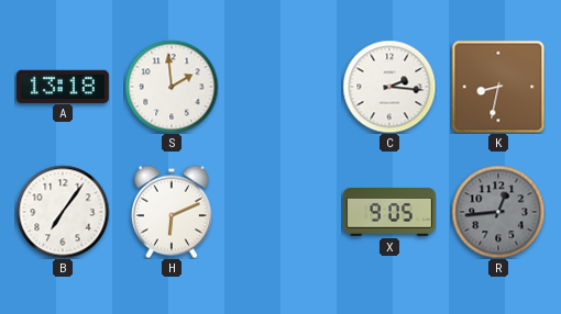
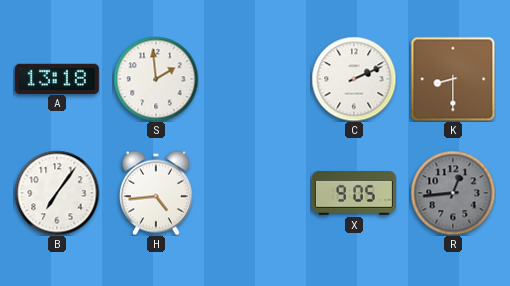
C: 2:16 -> 2:11
K: 8:32 -> 8:30
H: 6:11 -> 4:44
